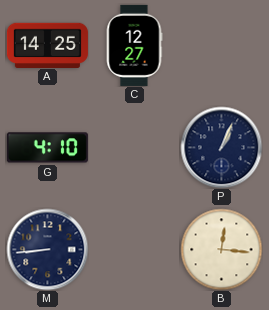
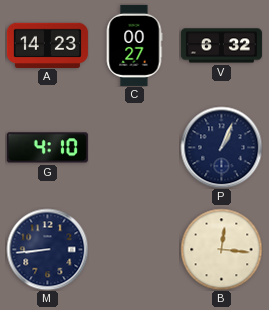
A: 14:25 -> 14:23
C: 12:27 -> 00:27
V: none -> 6:32
